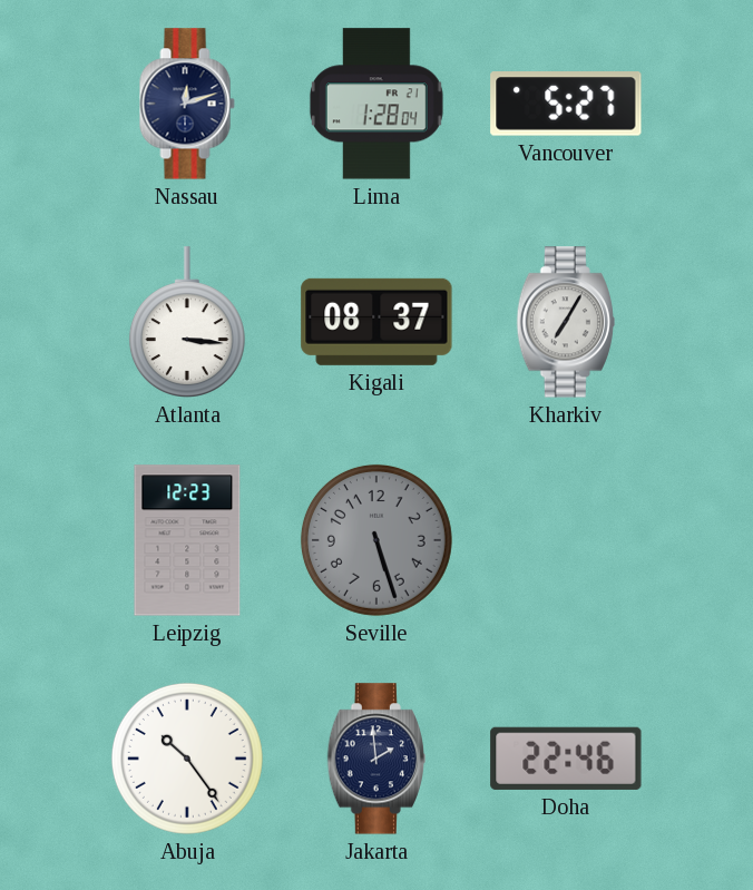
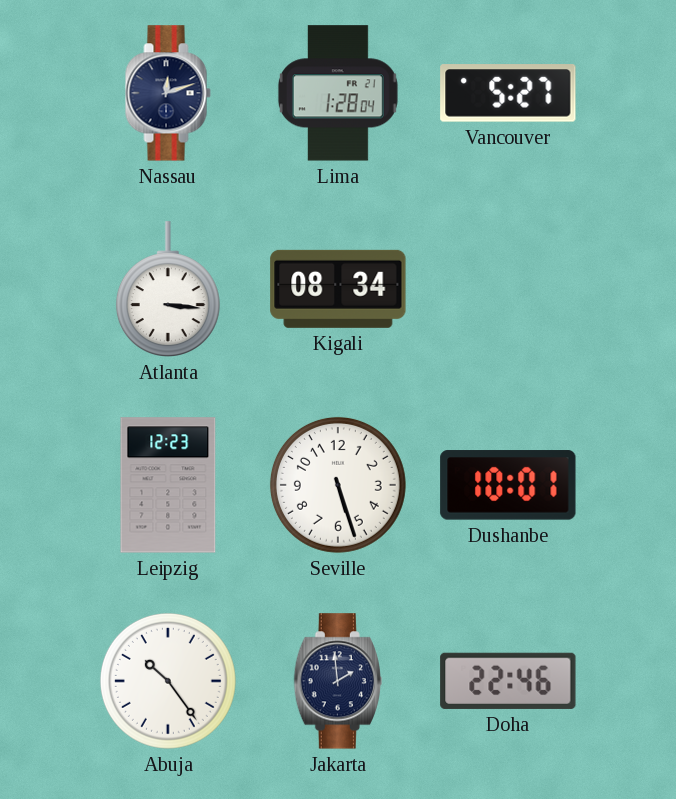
Kigali: 08:37 -> 08:34
Kharkiv: 7:05 -> none
Seville dial: grey -> white
Dushanbe: none -> 10:01
